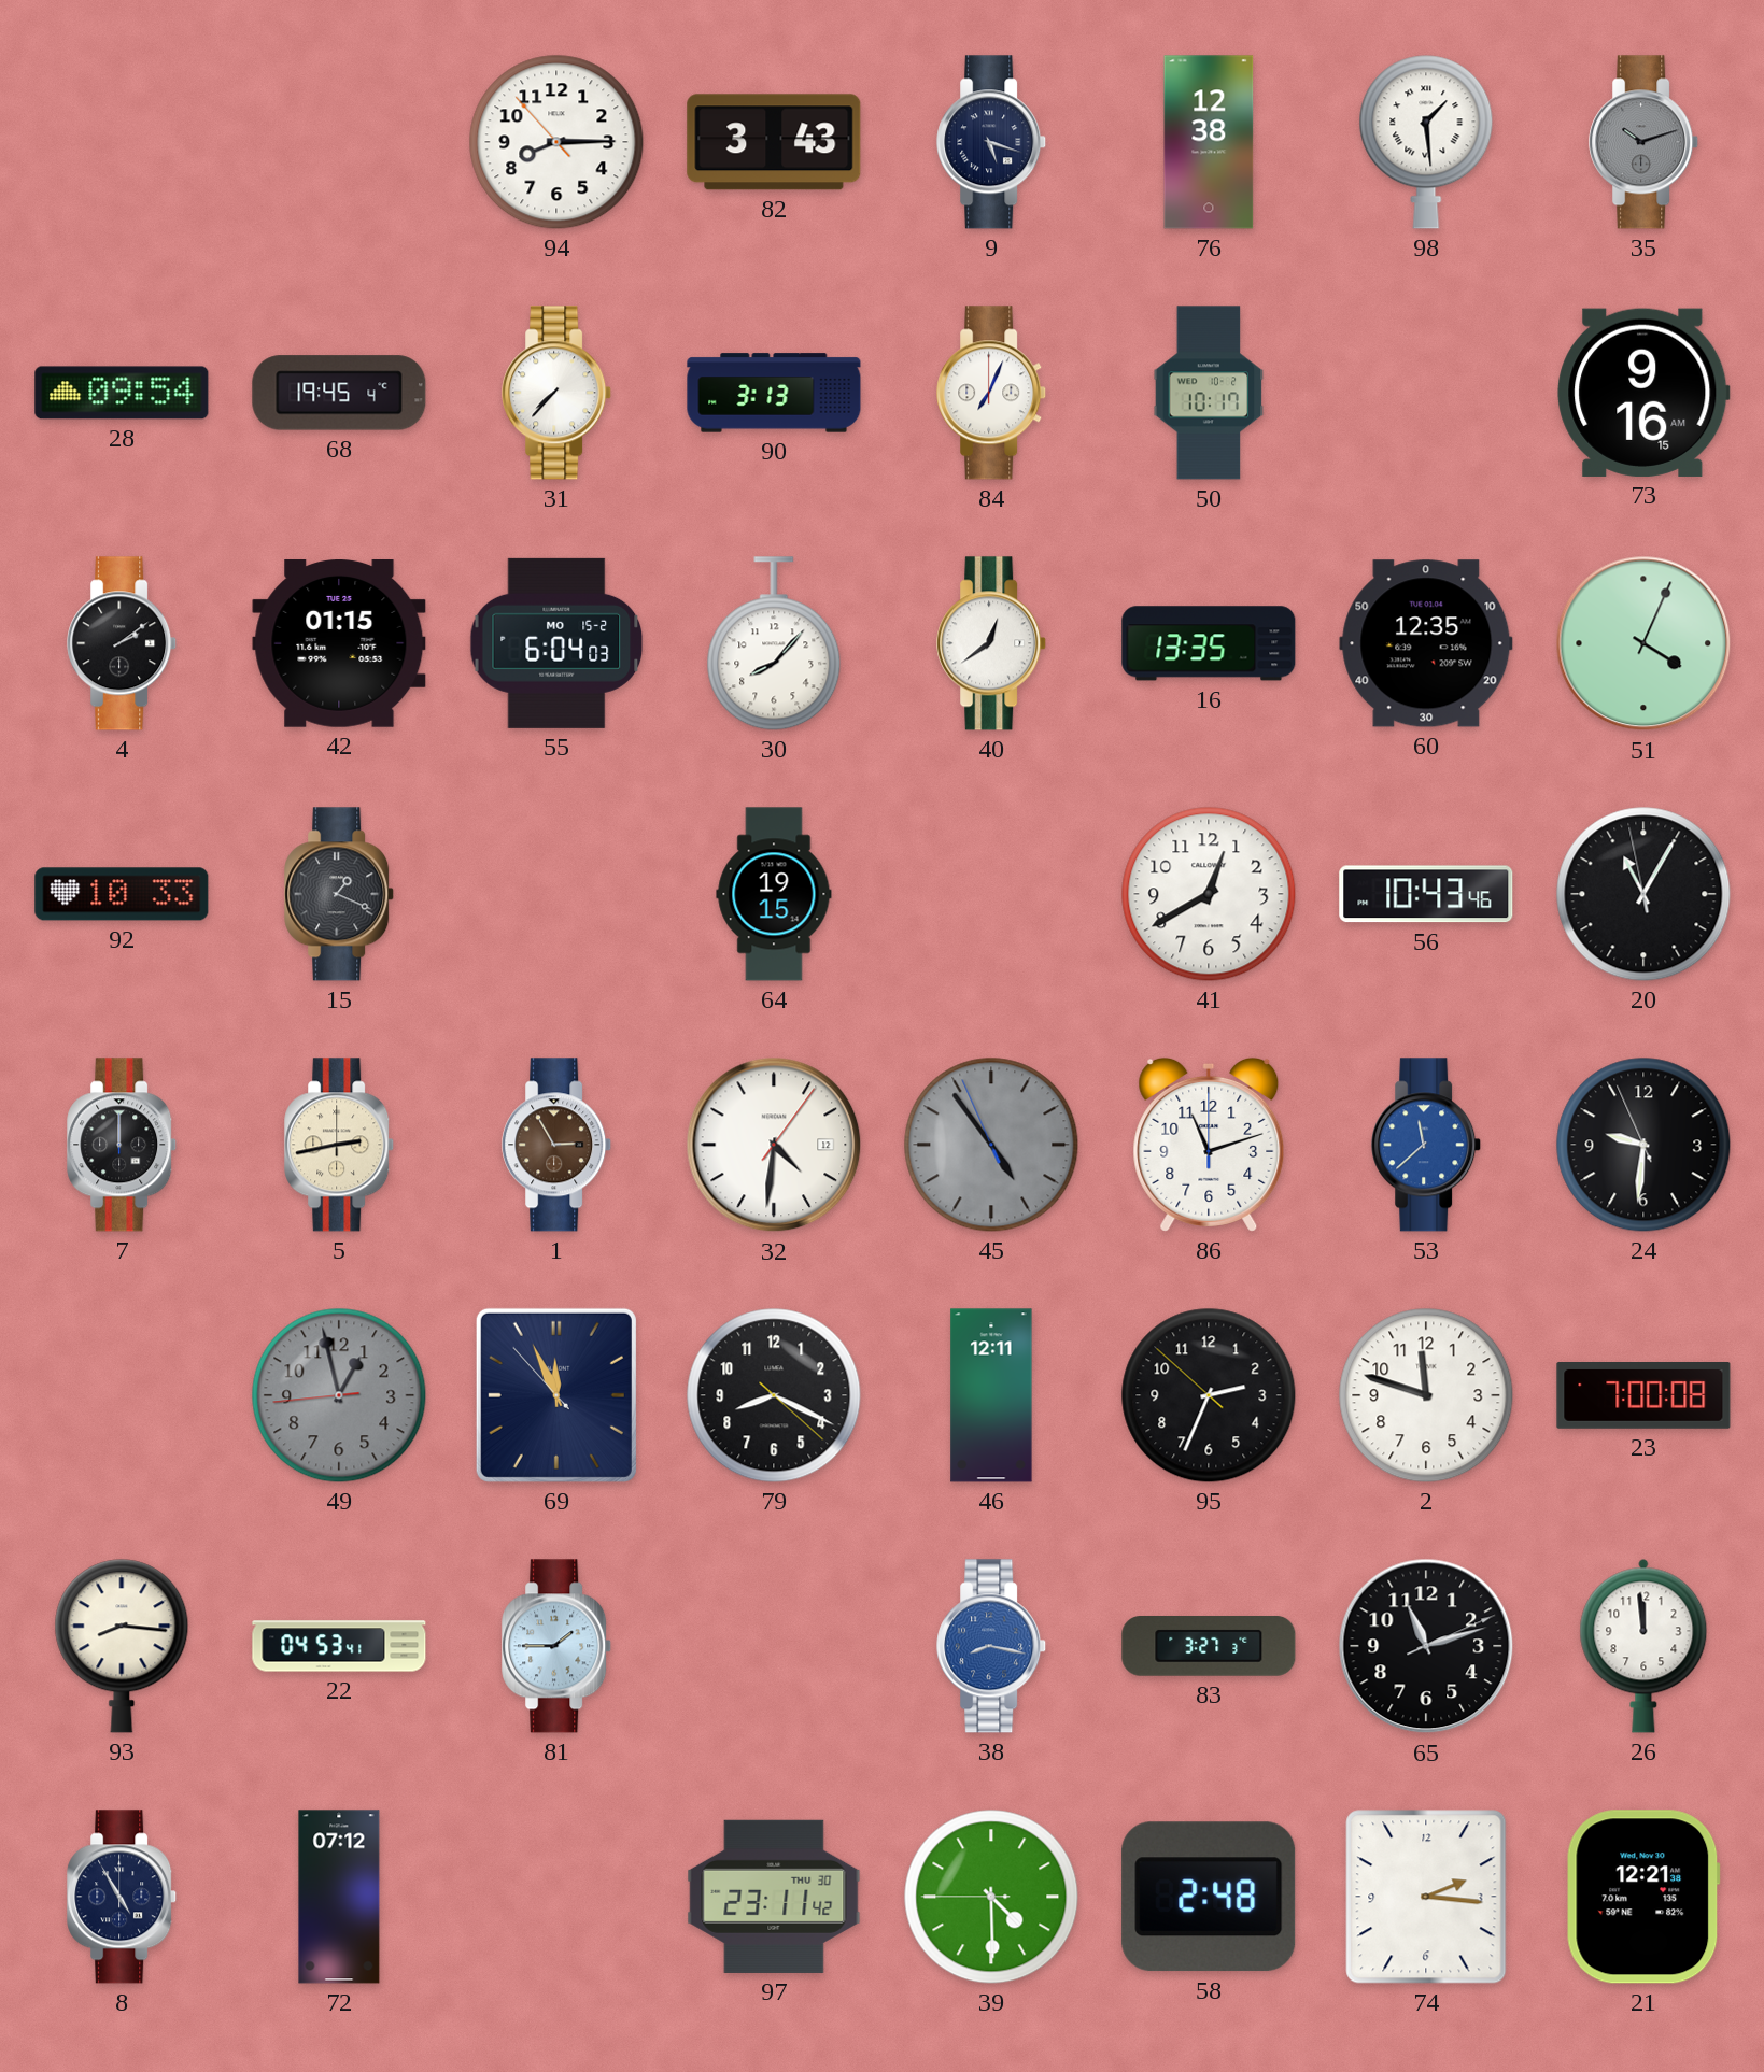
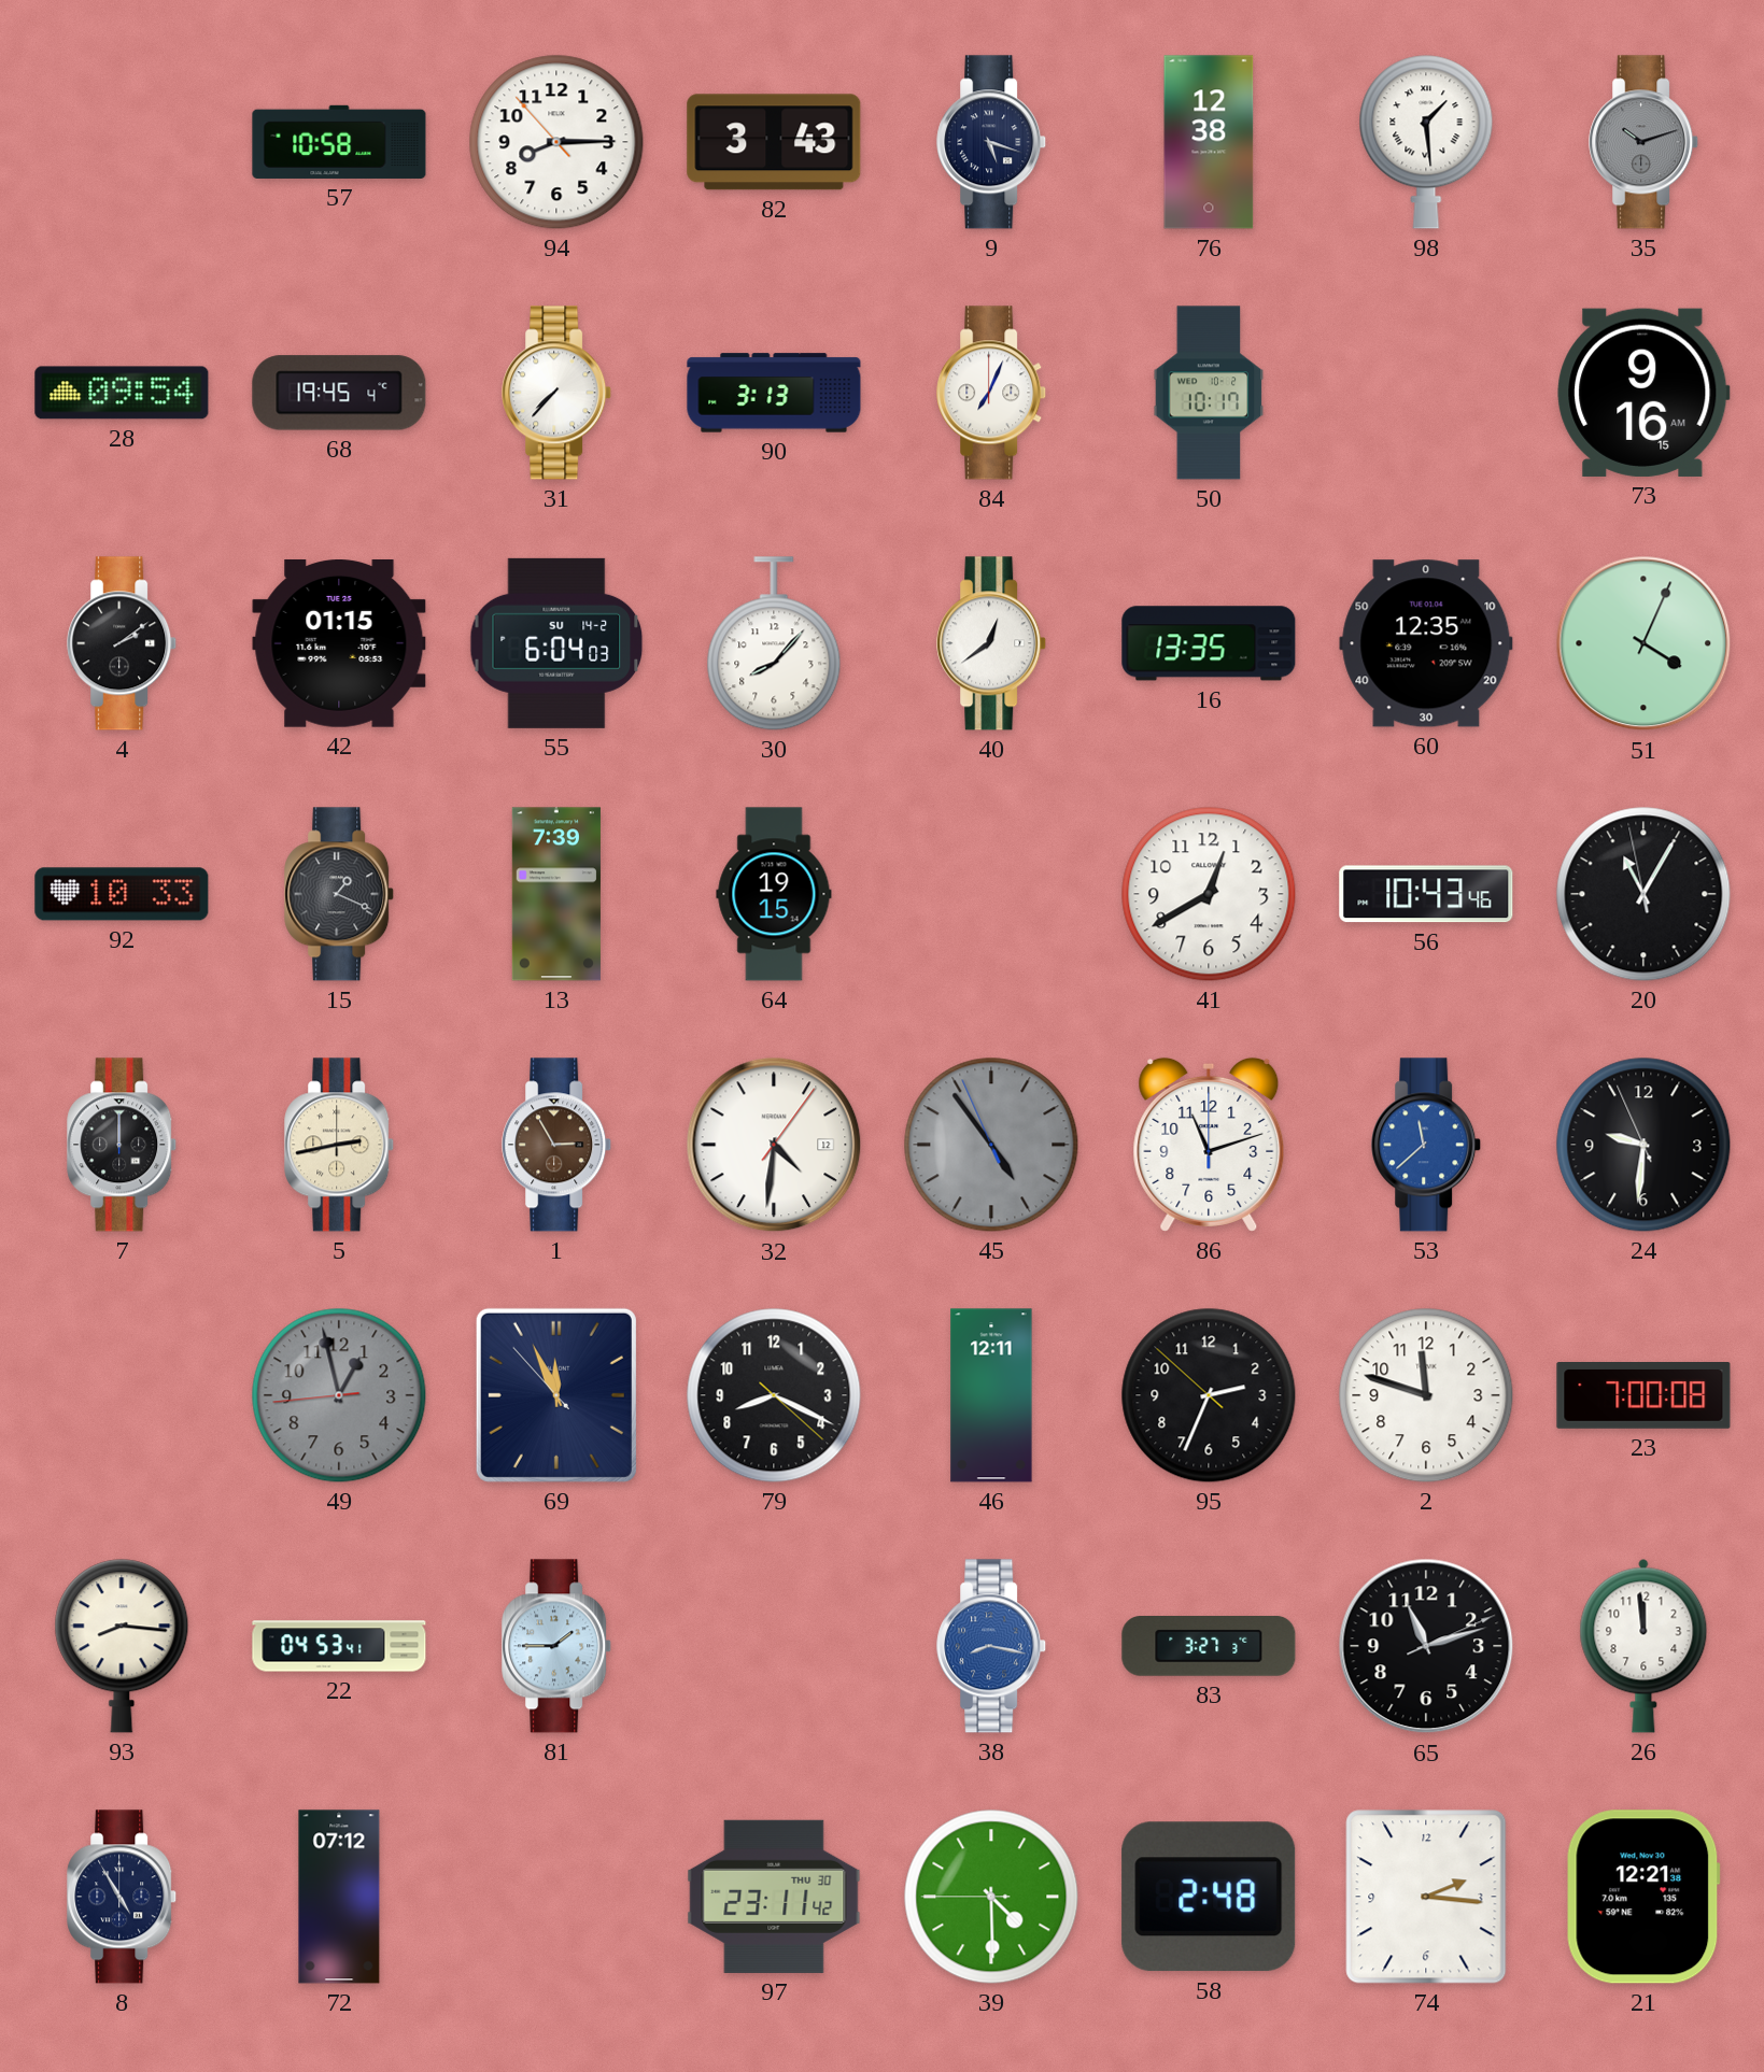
57: none -> 10:58
55 date: MO 15-2 -> SU 14-2
13: none -> 7:39
